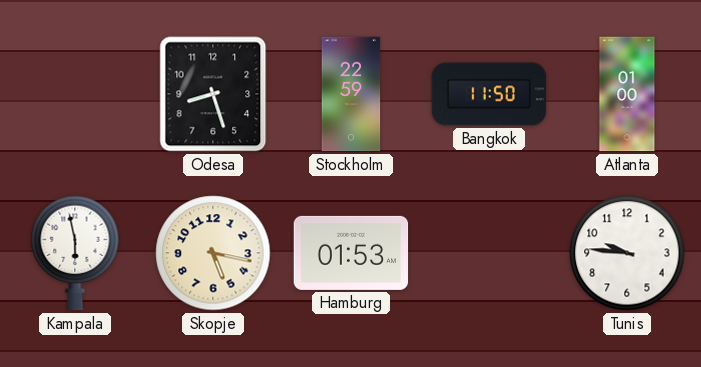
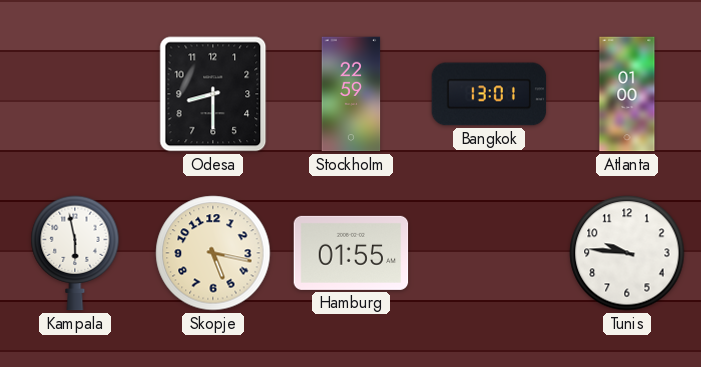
Odesa: 8:27 -> 8:30
Bangkok: 11:50 -> 13:01
Hamburg: 01:53 -> 01:55
